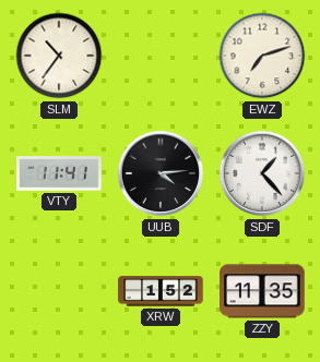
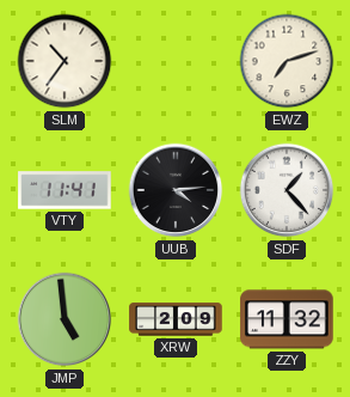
JMP: none -> 4:59
XRW: 1:52 -> 2:09
ZZY: 11:35 -> 11:32
